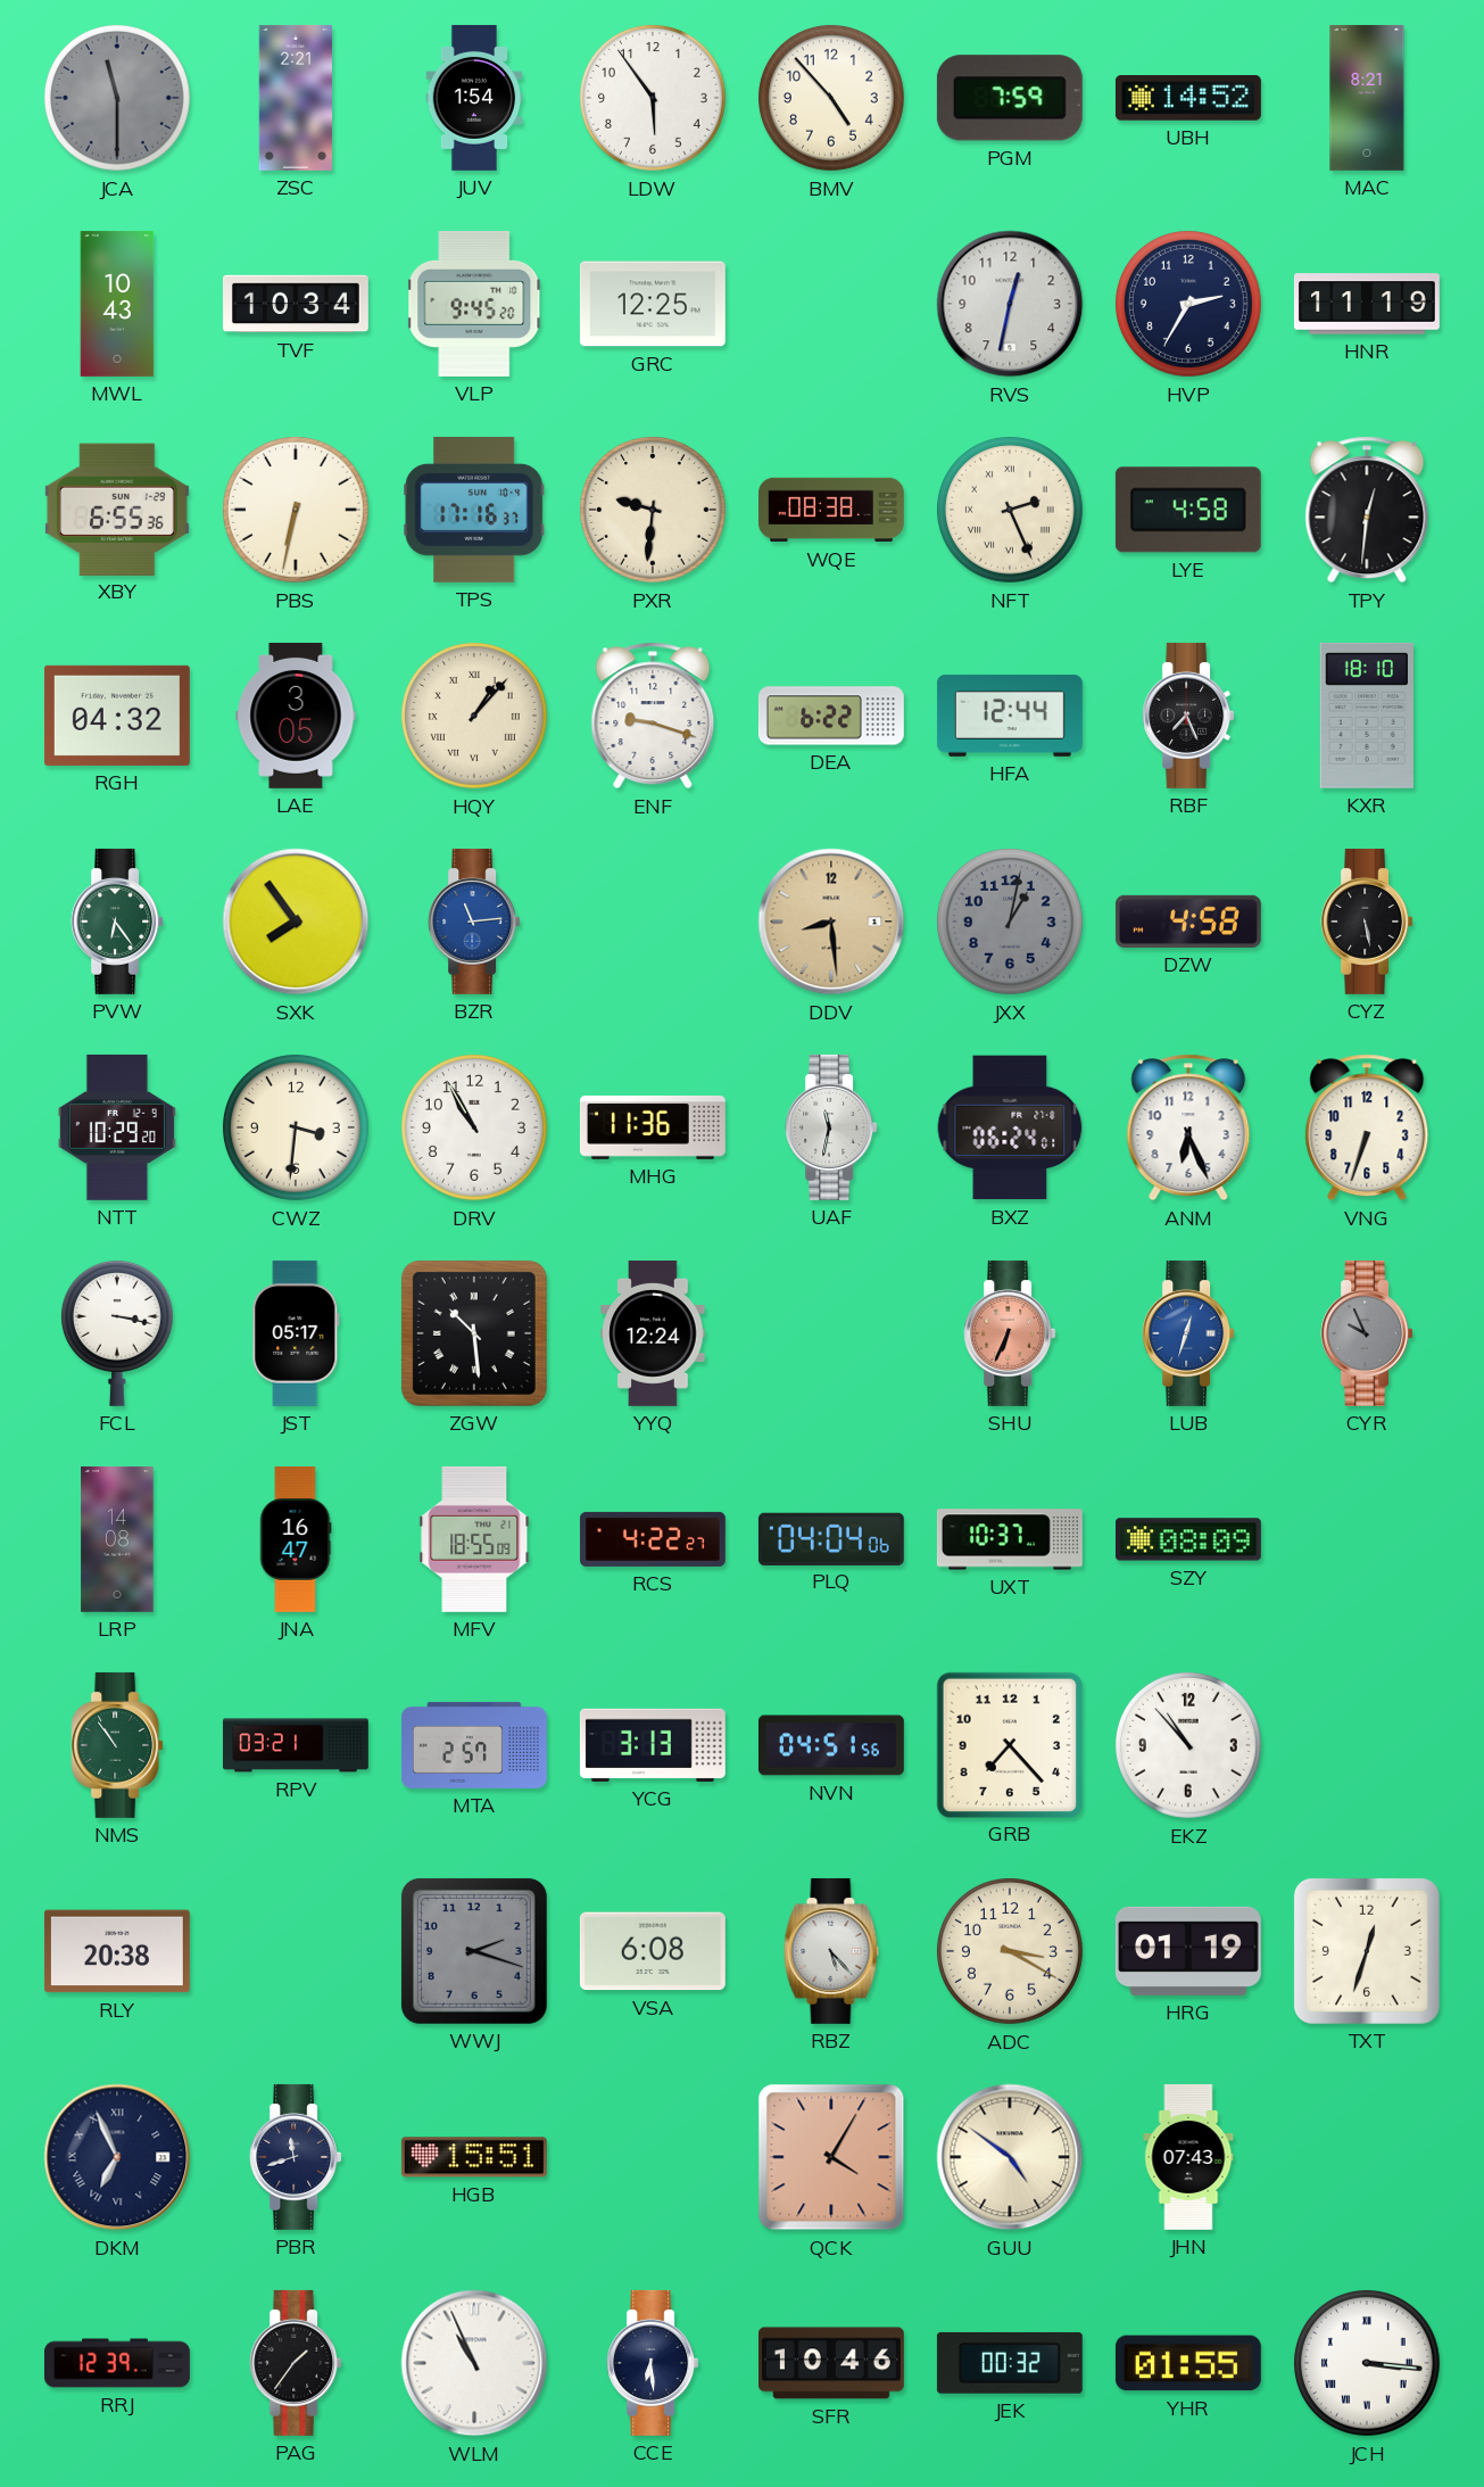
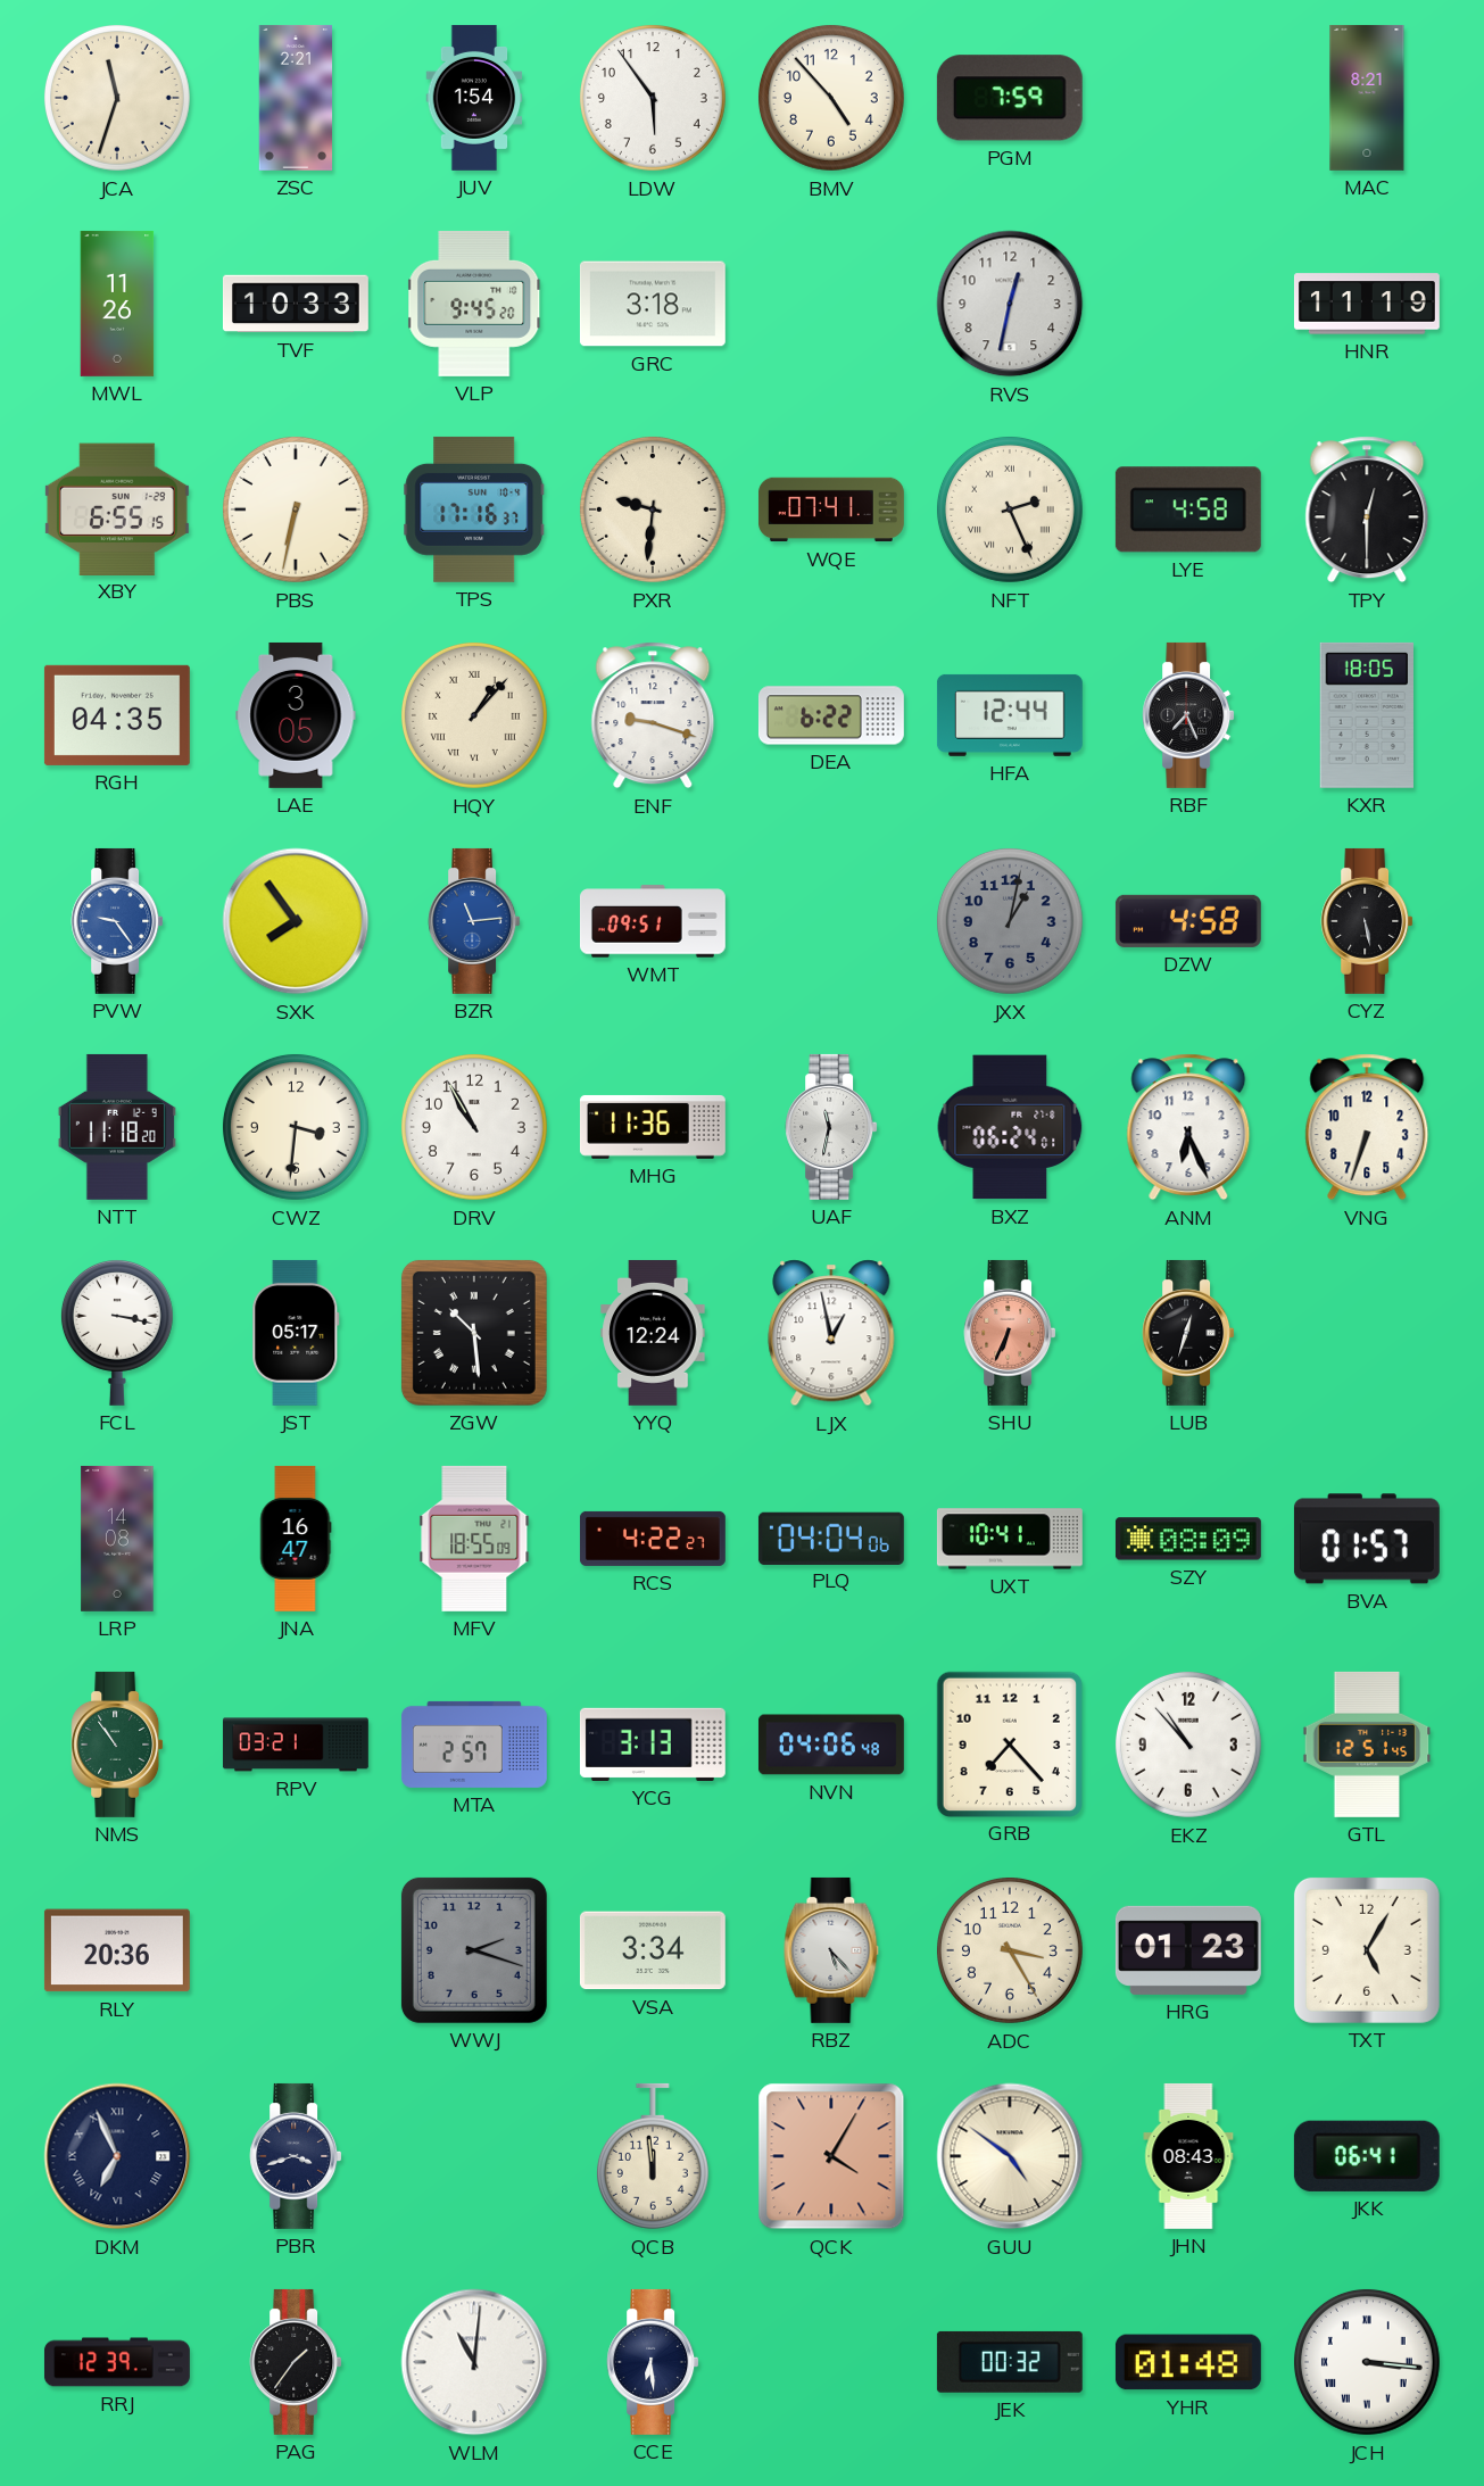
JCA: 11:30 -> 11:33
JCA dial: grey -> cream
UBH: 14:52 -> none
MWL: 10:43 -> 11:26
TVF: 10:34 -> 10:33
GRC: 12:25 -> 3:18
HVP: 2:35 -> none
XBY: 6:55:36 -> 6:55:15
WQE: 08:38 -> 07:41
TPY: 12:31 -> 12:30
RGH: 04:32 -> 04:35
KXR: 18:10 -> 18:05
PVW: 6:24 -> 9:24
PVW dial: green -> blue
WMT: none -> 09:51
DDV: 8:29 -> none
NTT: 10:29 -> 11:18
LJX: none -> 12:58
LUB dial: blue -> black
CYR: 9:56 -> none
UXT: 10:37 -> 10:41
BVA: none -> 01:57
NVN: 04:51 -> 04:06
GTL: none -> 12:51
RLY: 20:38 -> 20:36
VSA: 6:08 -> 3:34
ADC: 3:20 -> 3:25
HRG: 01:19 -> 01:23
TXT: 12:33 -> 5:05
PBR: 11:42 -> 3:42
HGB: 15:51 -> none
QCB: none -> 11:59
JHN: 07:43 -> 08:43
JKK: none -> 06:41
WLM: 10:56 -> 11:01
SFR: 10:46 -> none
YHR: 01:55 -> 01:48
